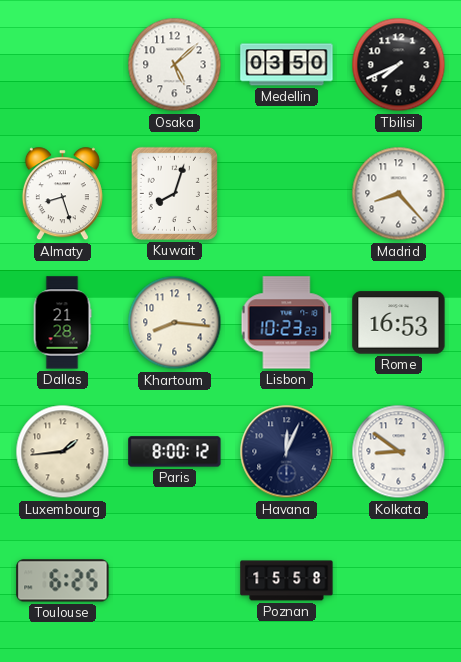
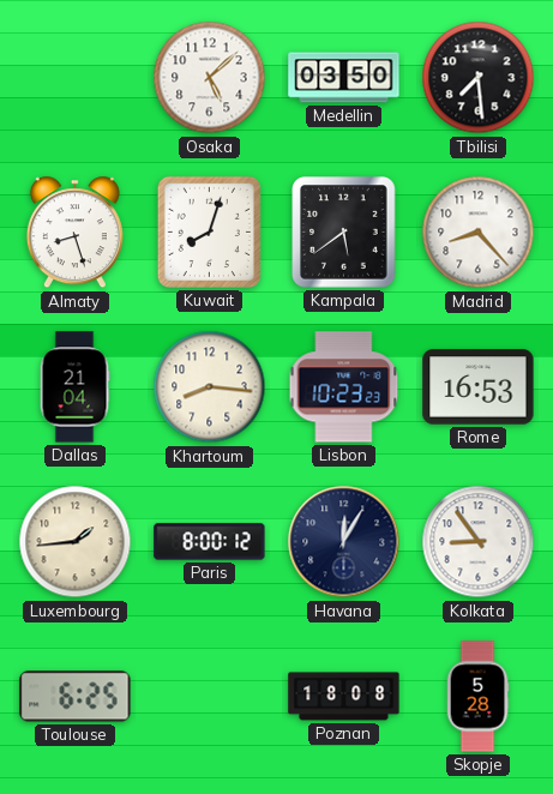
Tbilisi: 7:41 -> 7:29
Kampala: none -> 5:39
Dallas: 21:28 -> 21:04
Havana: 12:04 -> 12:05
Kolkata: 8:51 -> 8:54
Poznan: 15:58 -> 18:08
Skopje: none -> 5:28
